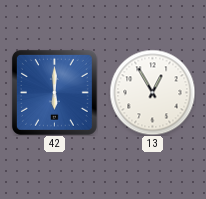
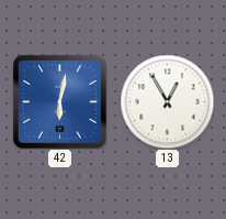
42: 6:00 -> 6:02
